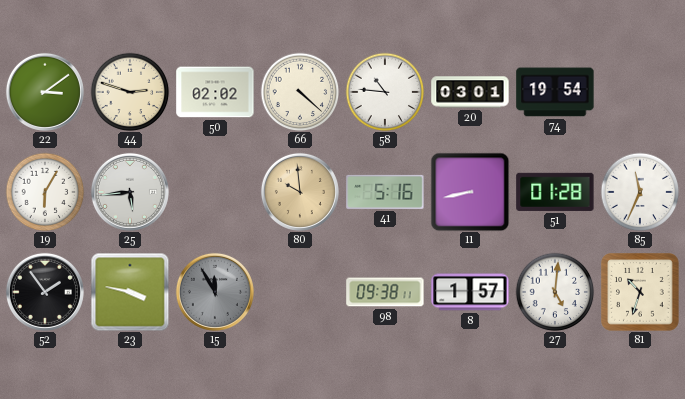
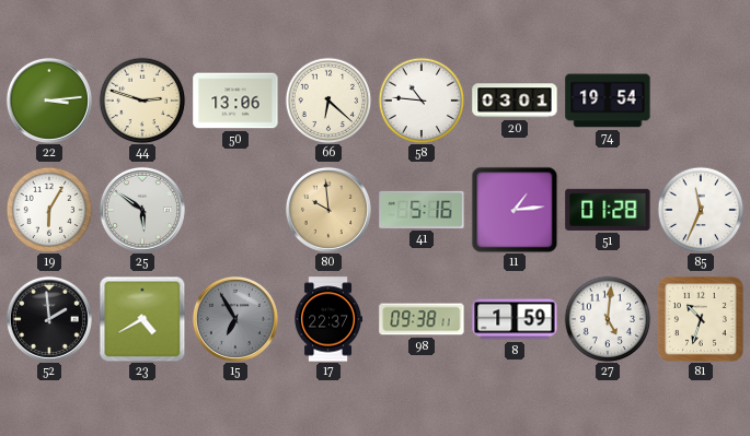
22: 3:09 -> 3:14
50: 02:02 -> 13:06
66: 4:22 -> 6:22
25: 5:44 -> 5:51
11: 8:43 -> 1:14
52: 1:54 -> 1:59
23: 3:47 -> 4:40
15: 11:55 -> 6:55
17: none -> 22:37
8: 1:57 -> 1:59
